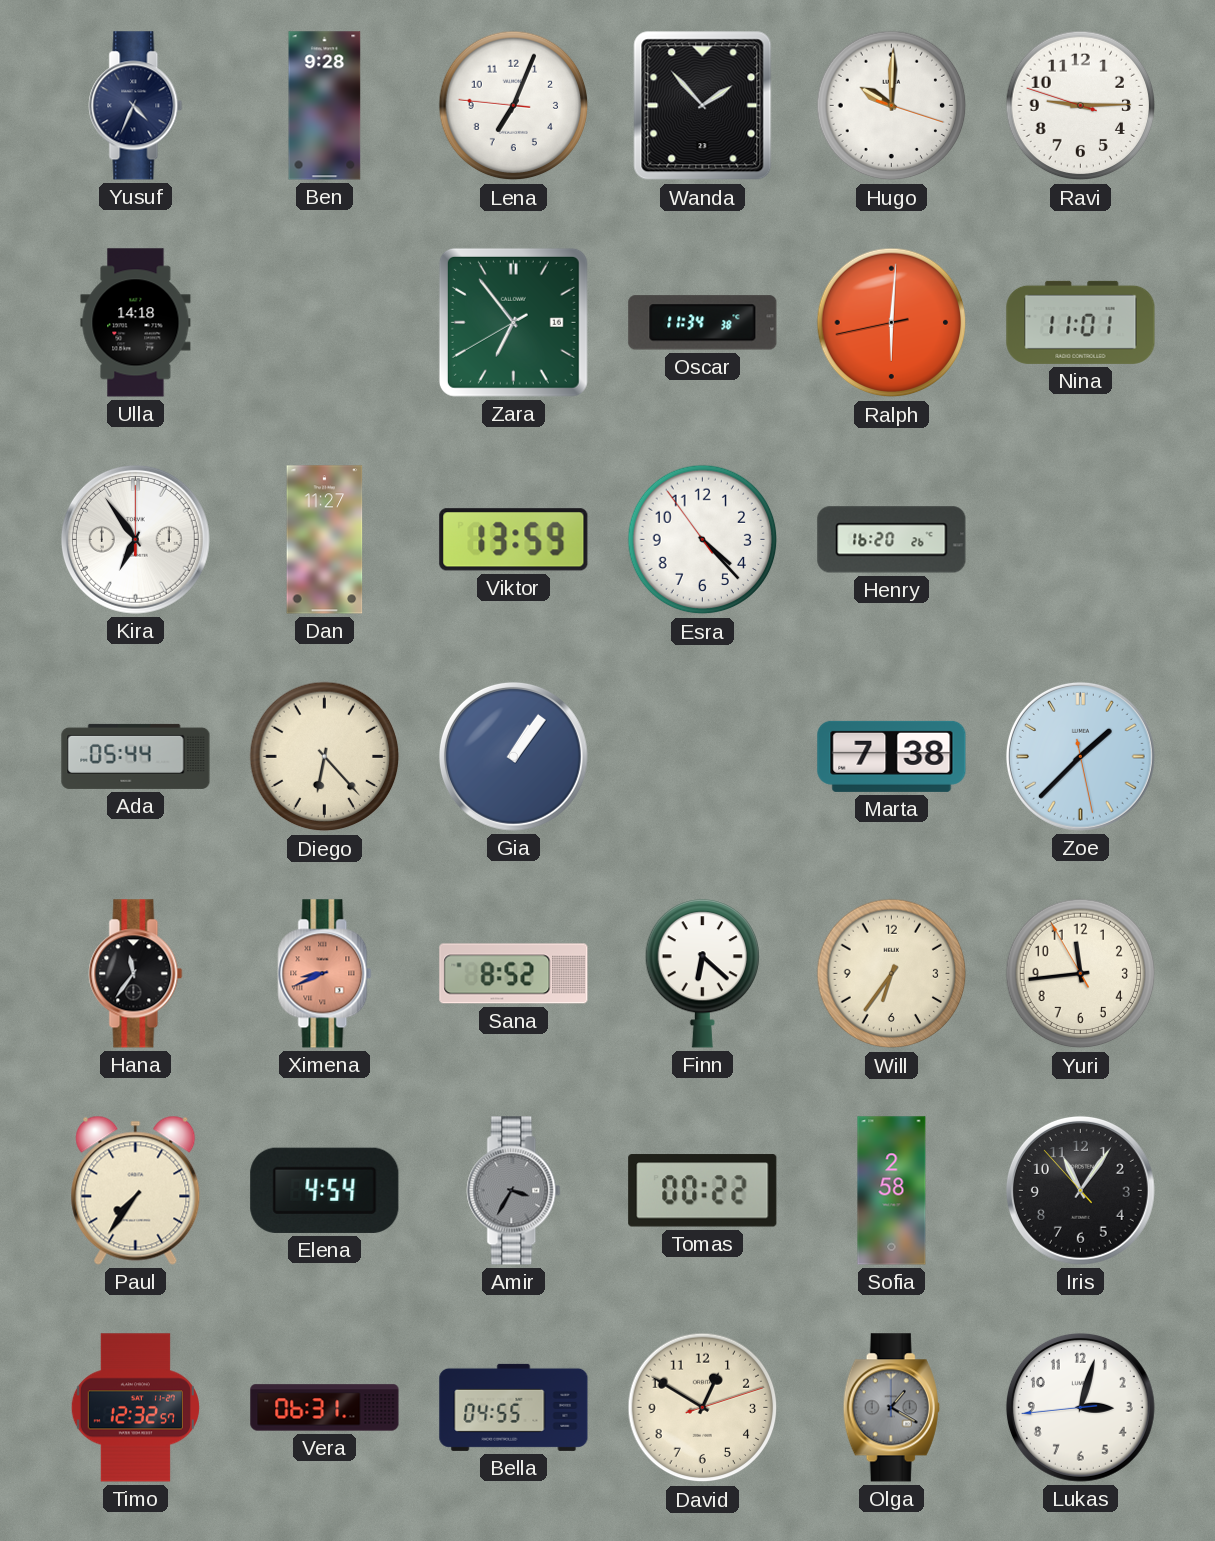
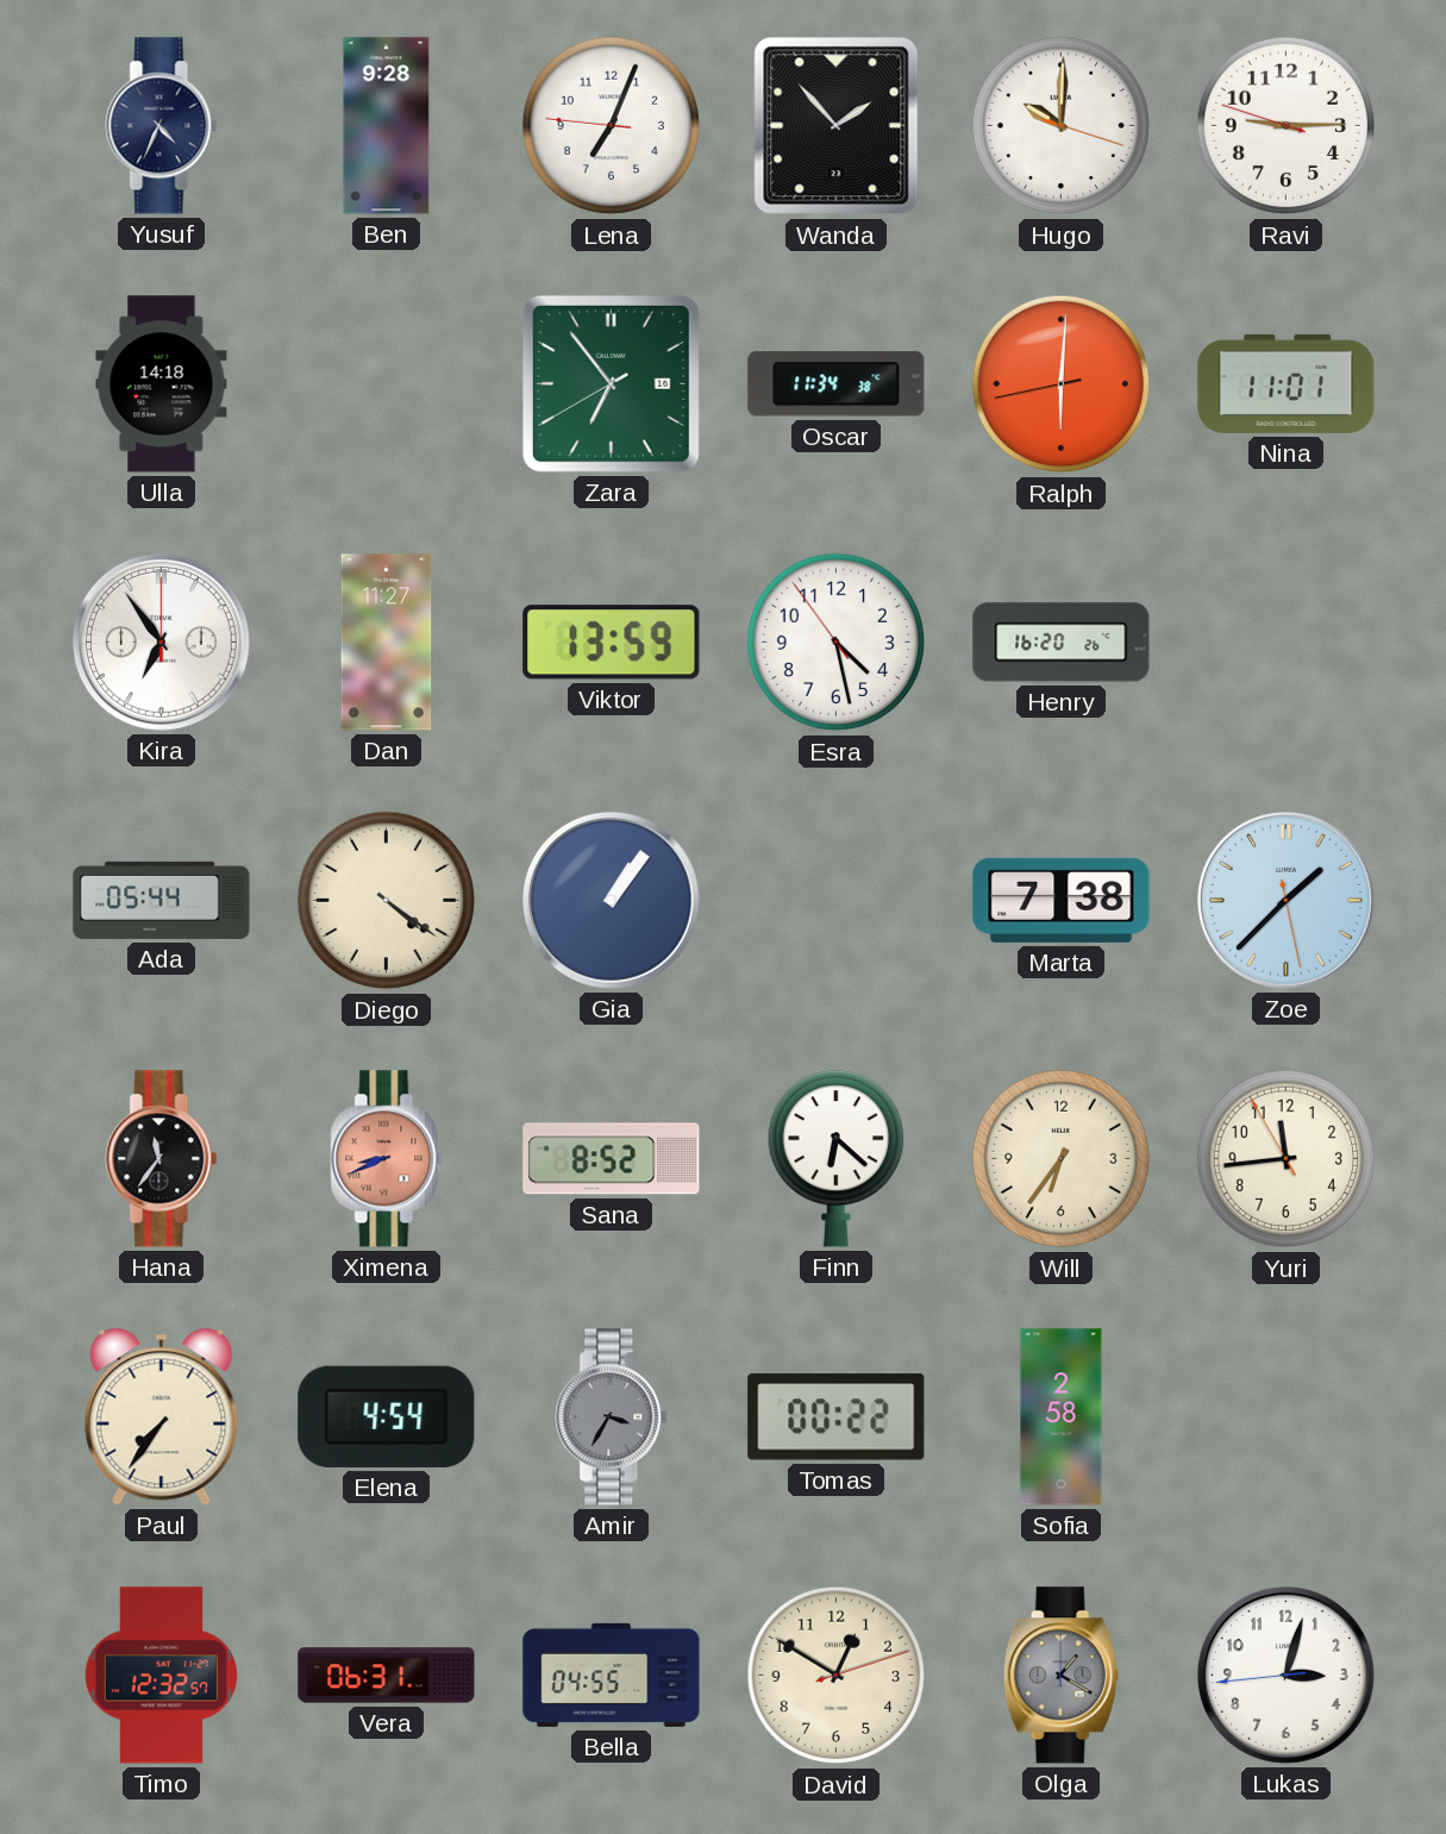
Esra: 4:22 -> 4:27
Diego: 6:23 -> 4:21
Iris: 11:05 -> none
